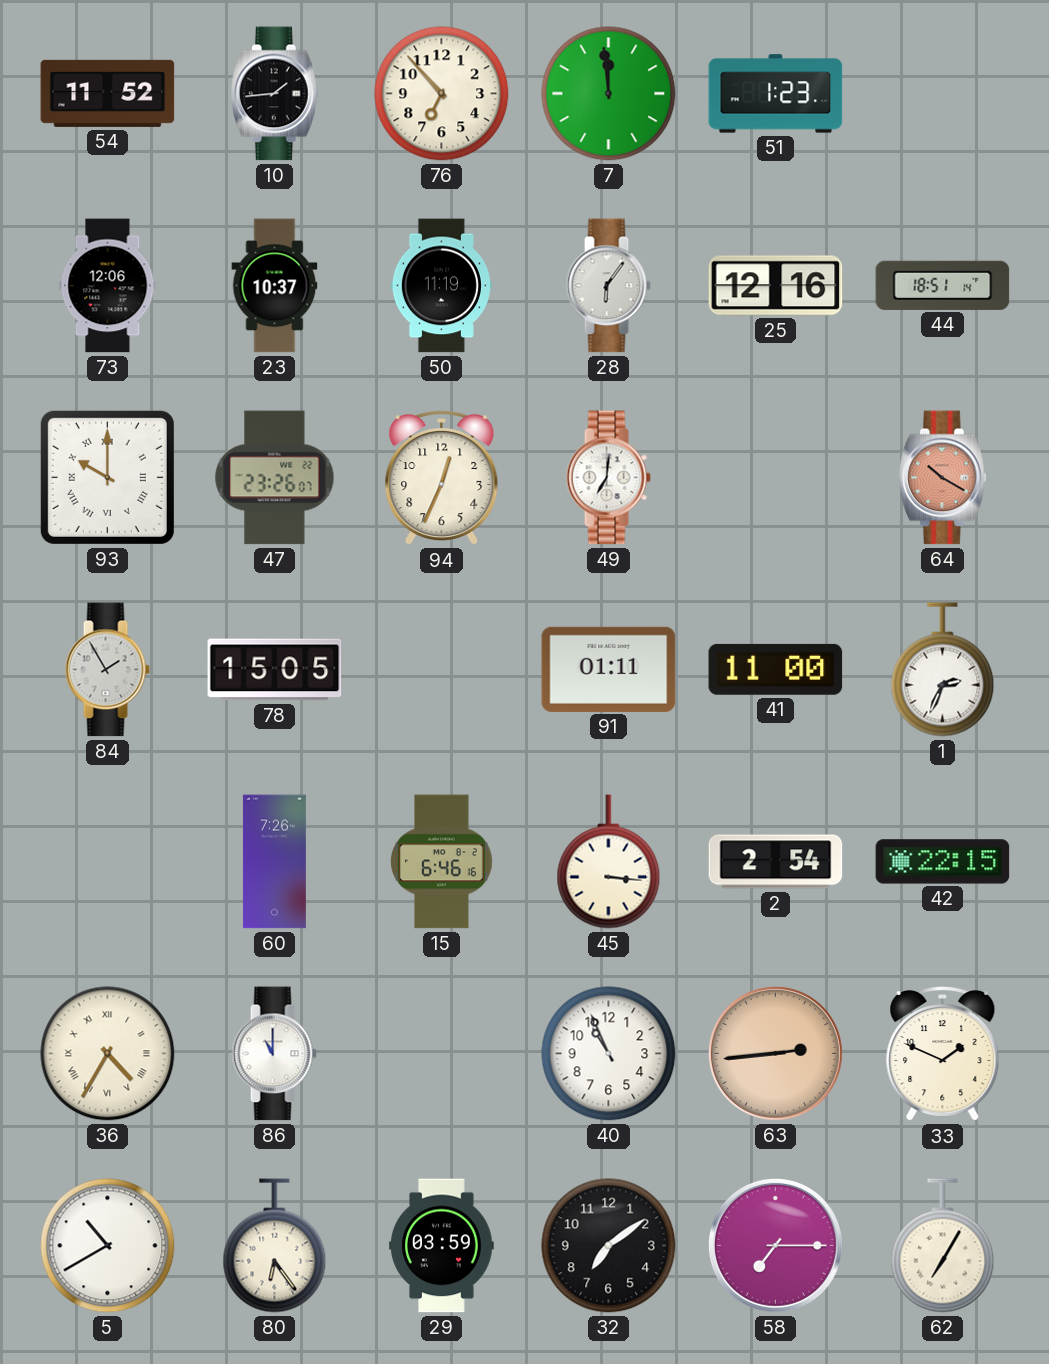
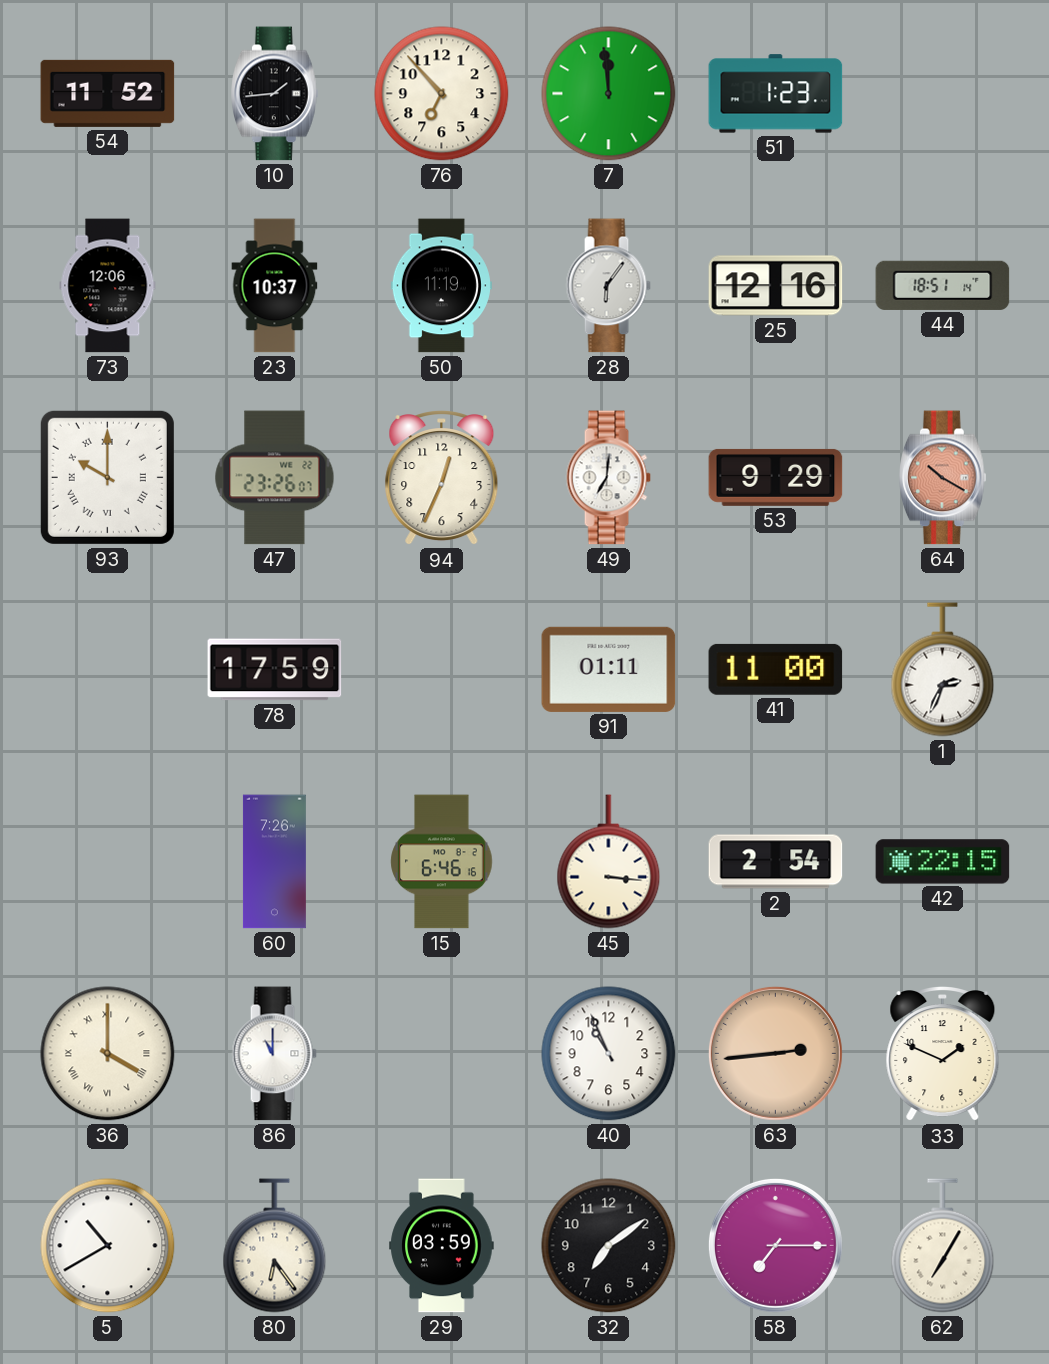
53: none -> 9:29
84: 1:55 -> none
78: 15:05 -> 17:59
36: 4:35 -> 4:00
